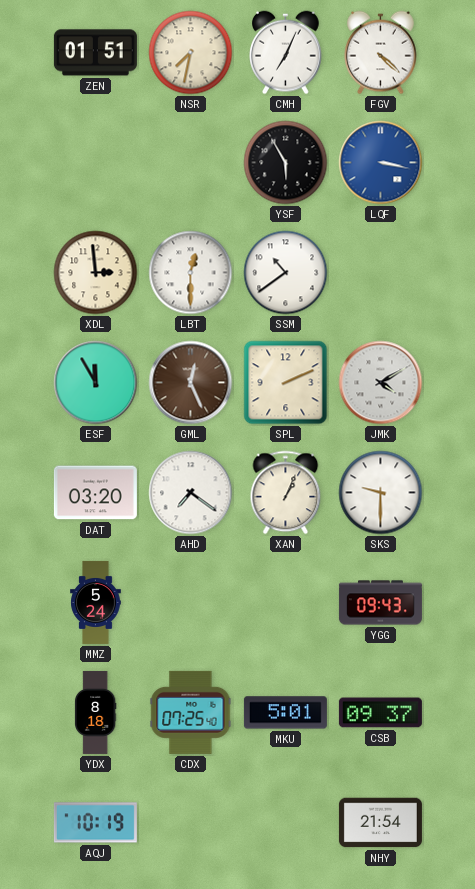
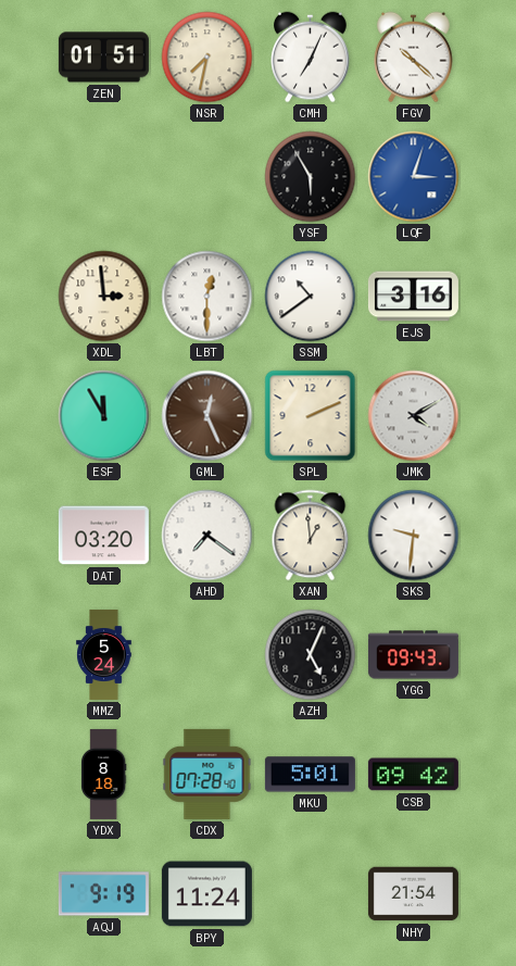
FGV: 4:22 -> 10:22
LQF: 3:17 -> 3:03
EJS: none -> 3:16
XAN: 1:04 -> 12:59
SKS: 9:30 -> 9:31
AZH: none -> 5:04
CDX: 07:25 -> 07:28
CSB: 09:37 -> 09:42
AQJ: 10:19 -> 9:19
BPY: none -> 11:24
